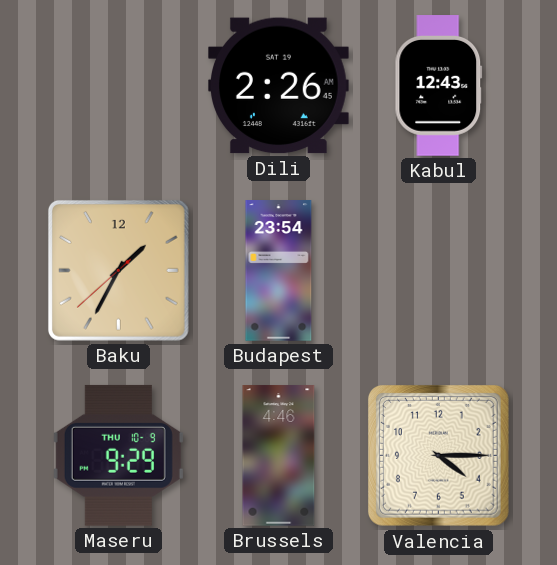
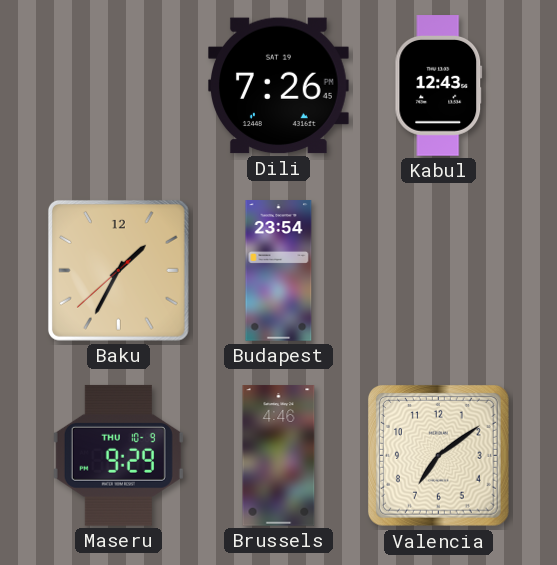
Dili: 2:26 -> 7:26
Valencia: 4:15 -> 7:09
